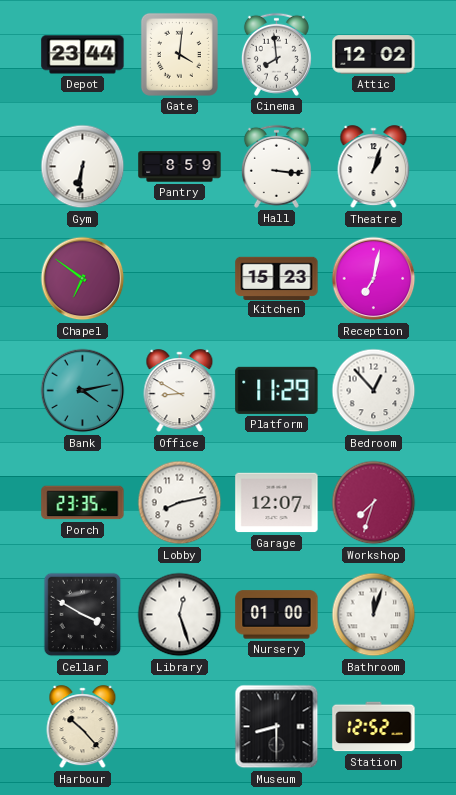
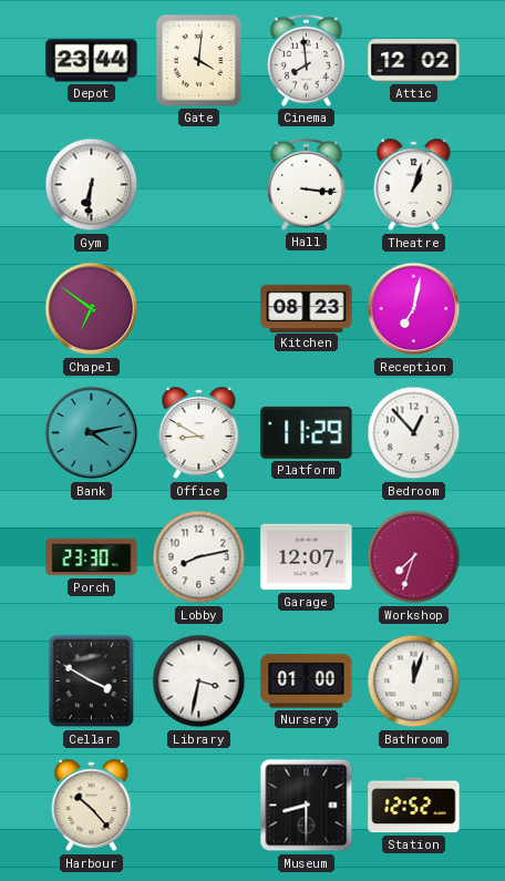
Pantry: 8:59 -> none
Kitchen: 15:23 -> 08:23
Porch: 23:35 -> 23:30
Library: 12:27 -> 3:32
